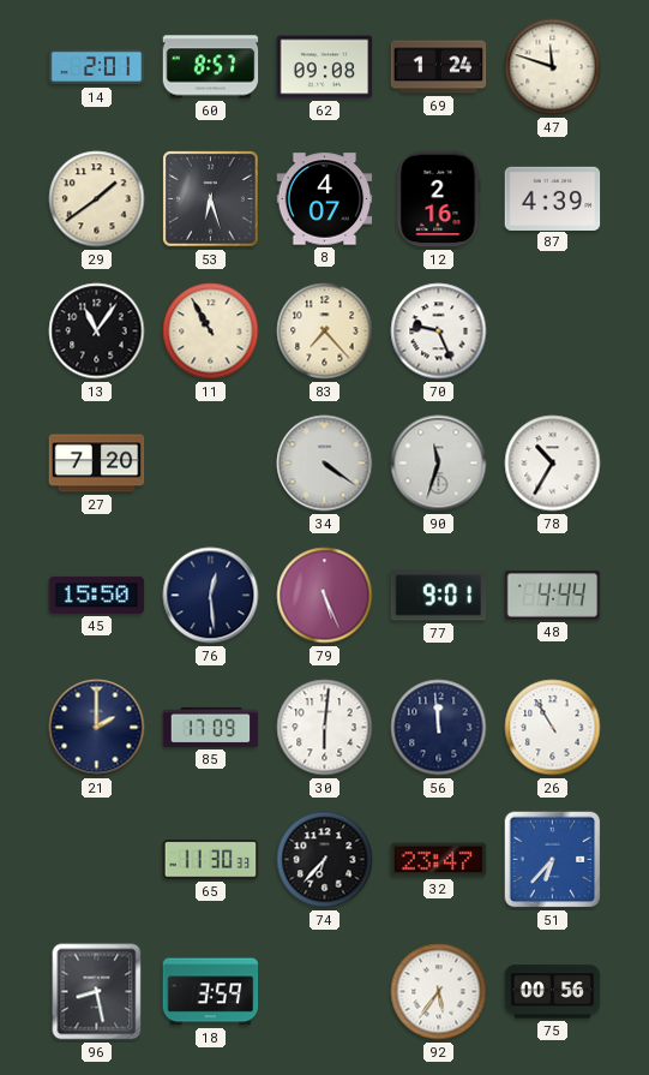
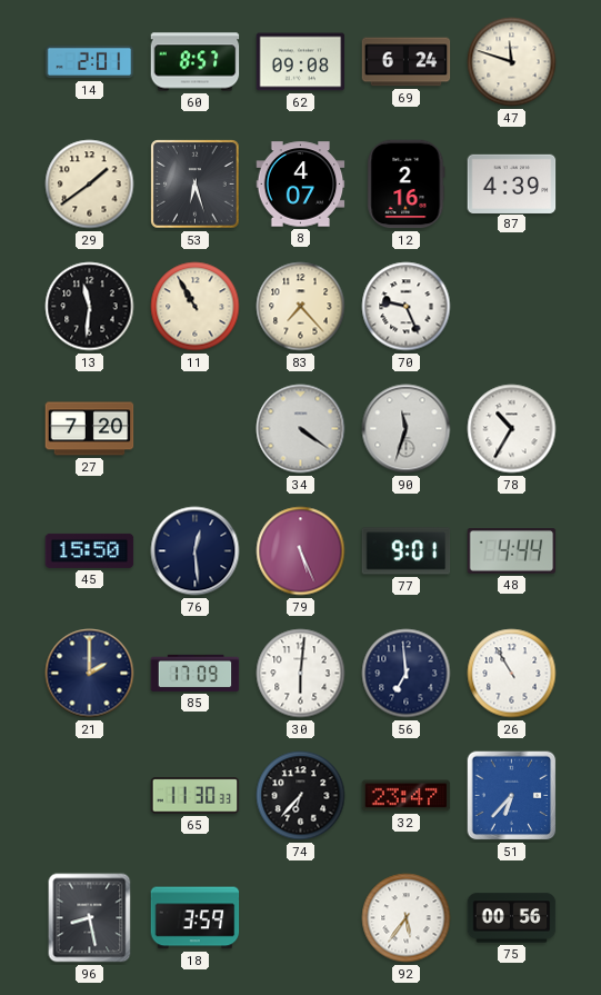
69: 1:24 -> 6:24
13: 11:06 -> 11:31
56: 11:59 -> 6:59
